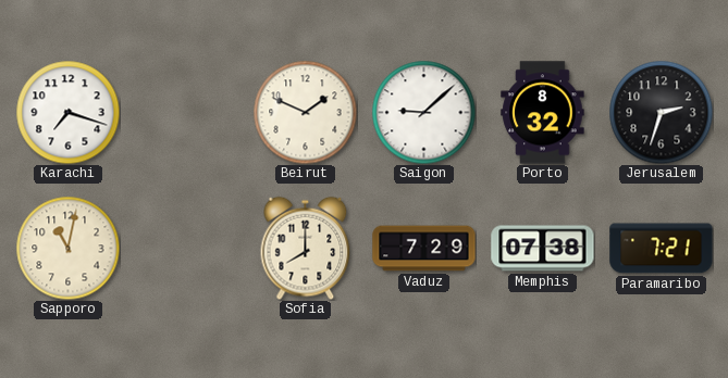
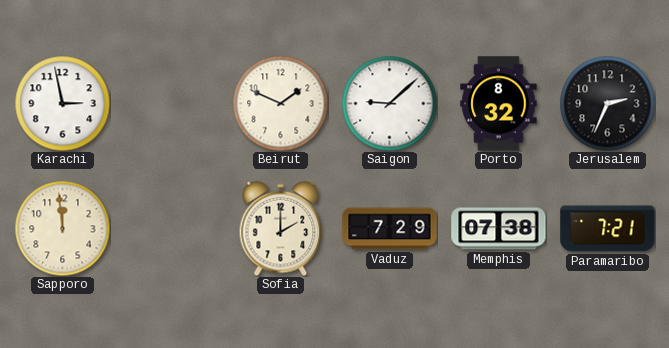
Karachi: 7:18 -> 2:58
Jerusalem: 2:33 -> 2:34
Sapporo: 11:02 -> 11:59
Sofia: 8:00 -> 2:00
